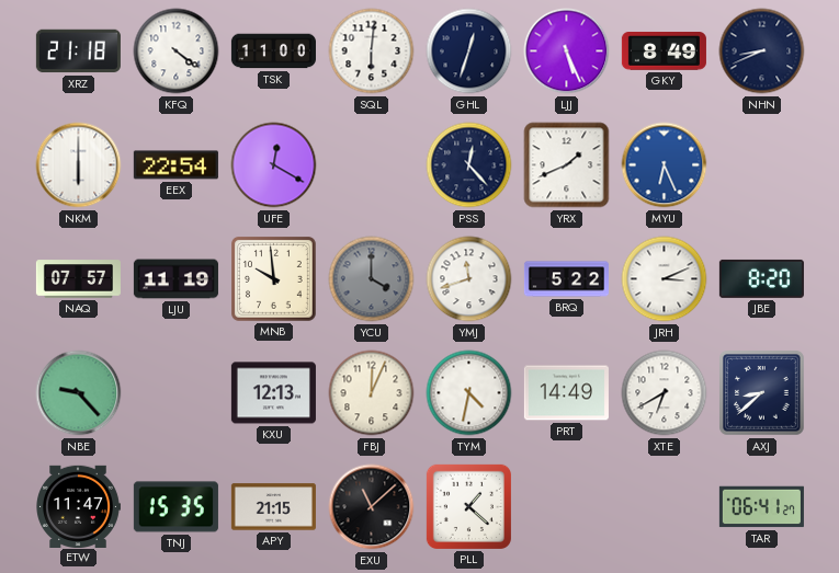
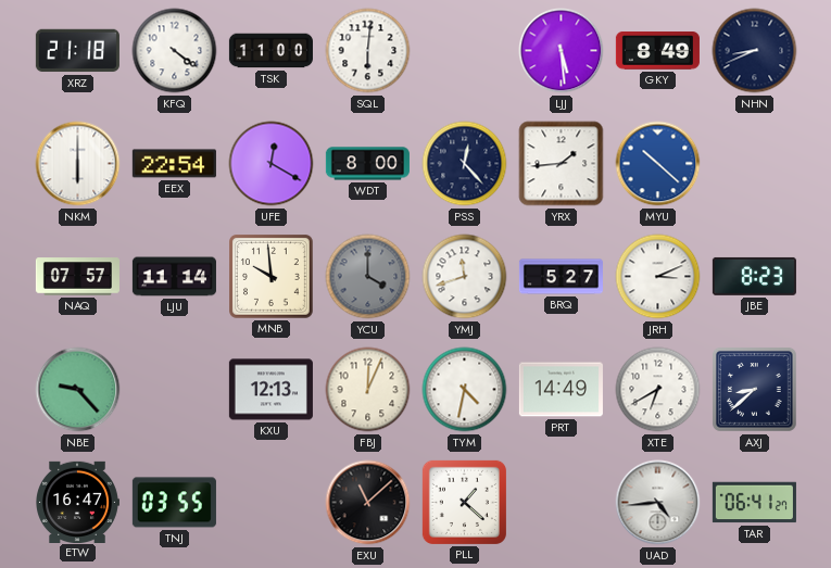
GHL: 12:33 -> none
LJJ: 5:26 -> 5:29
WDT: none -> 8:00
YRX: 1:41 -> 1:44
MYU: 6:26 -> 10:22
LJU: 11:19 -> 11:14
BRQ: 5:22 -> 5:27
JBE: 8:20 -> 8:23
ETW: 11:47 -> 16:47
TNJ: 15:35 -> 03:55
APY: 21:15 -> none
UAD: none -> 4:44
